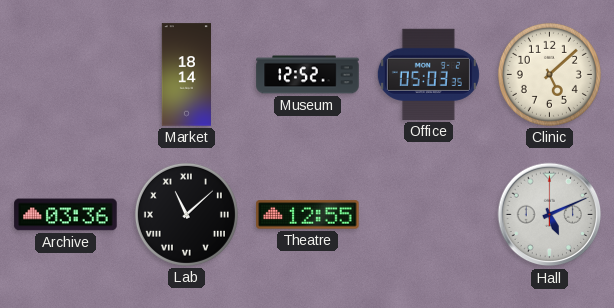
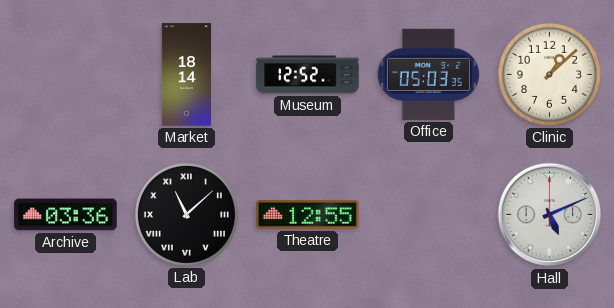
Clinic: 5:08 -> 1:08
